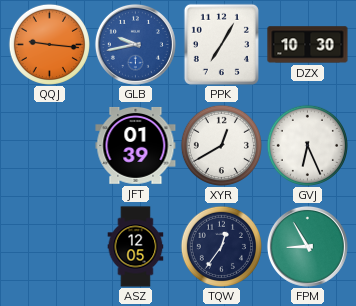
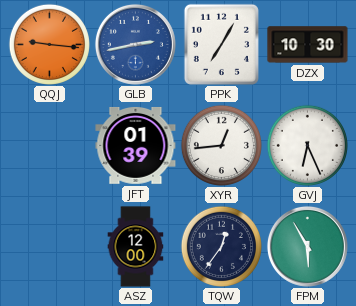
GLB: 9:43 -> 2:43
XYR: 12:40 -> 12:44
ASZ: 12:05 -> 12:00
FPM: 8:55 -> 5:55
